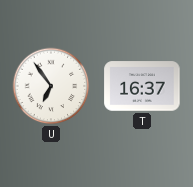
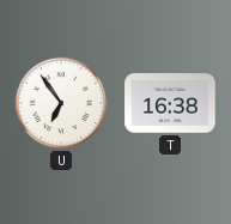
T: 16:37 -> 16:38
